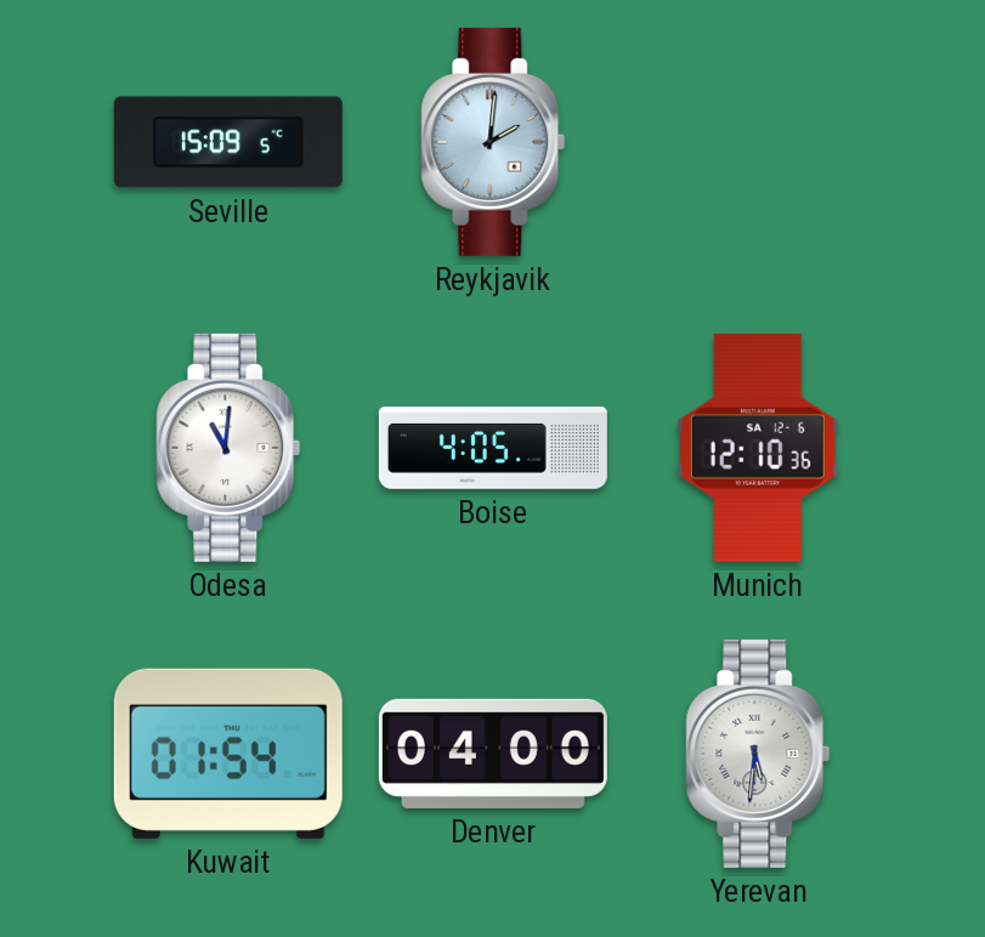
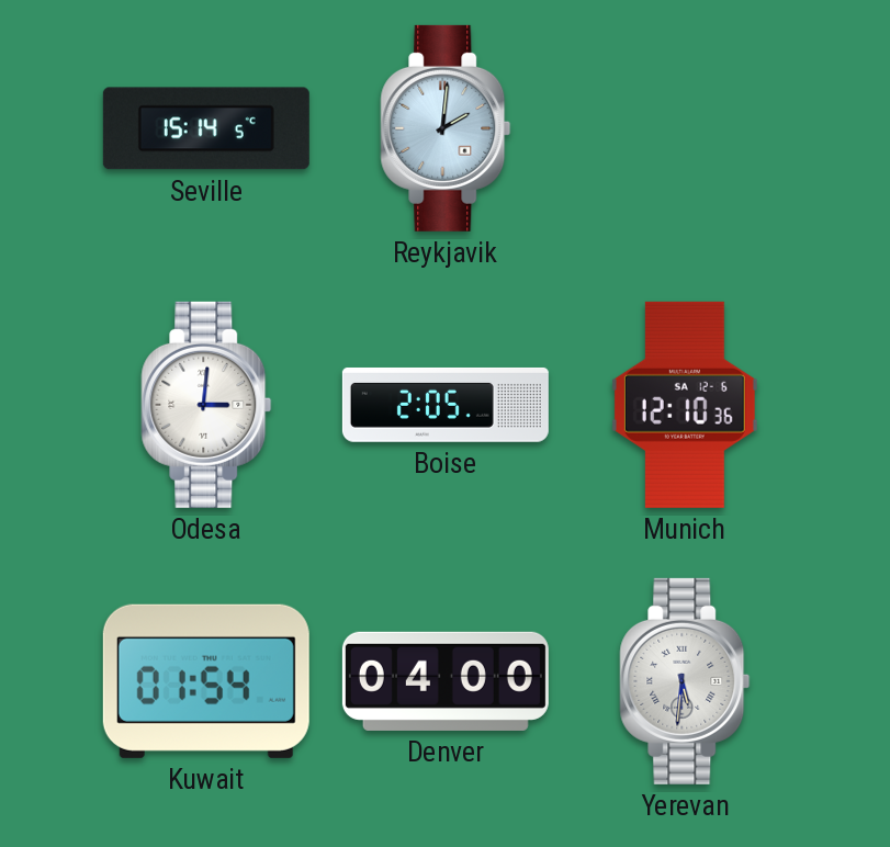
Seville: 15:09 -> 15:14
Odesa: 11:01 -> 3:01
Boise: 4:05 -> 2:05
